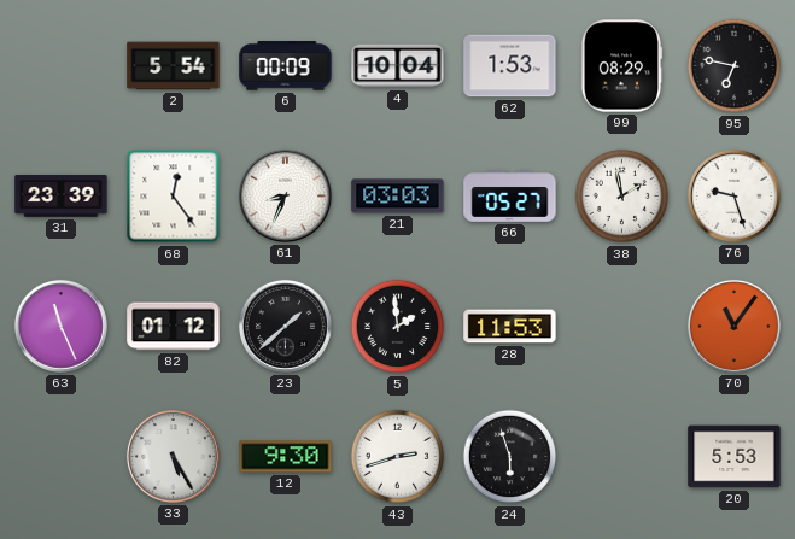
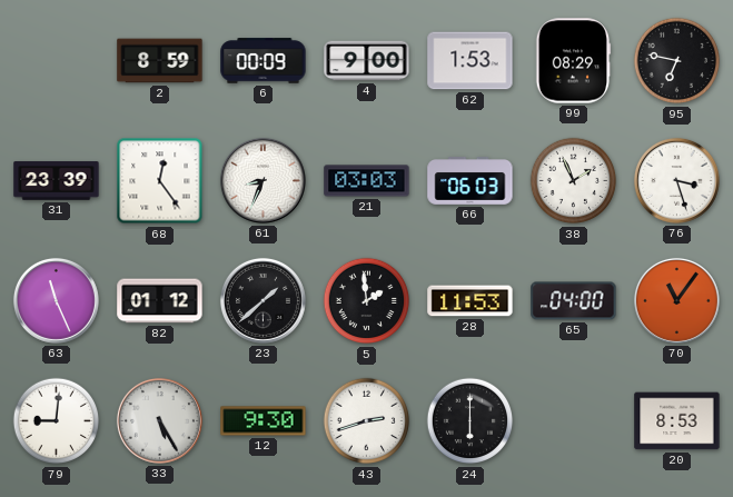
2: 5:54 -> 8:59
4: 10:04 -> 9:00
66: 05:27 -> 06:03
38: 1:58 -> 1:56
76: 9:27 -> 3:27
65: none -> 04:00
79: none -> 9:01
24: 5:57 -> 6:00
20: 5:53 -> 8:53
